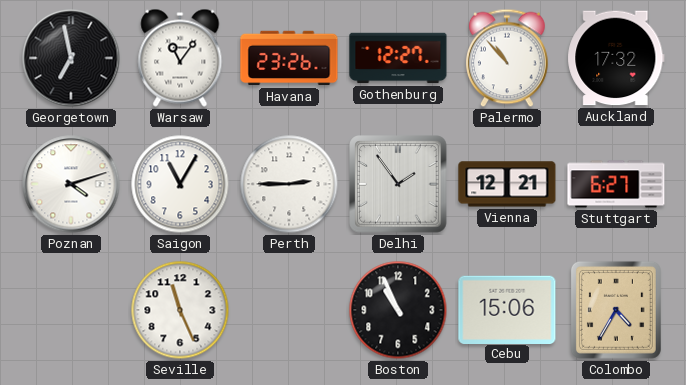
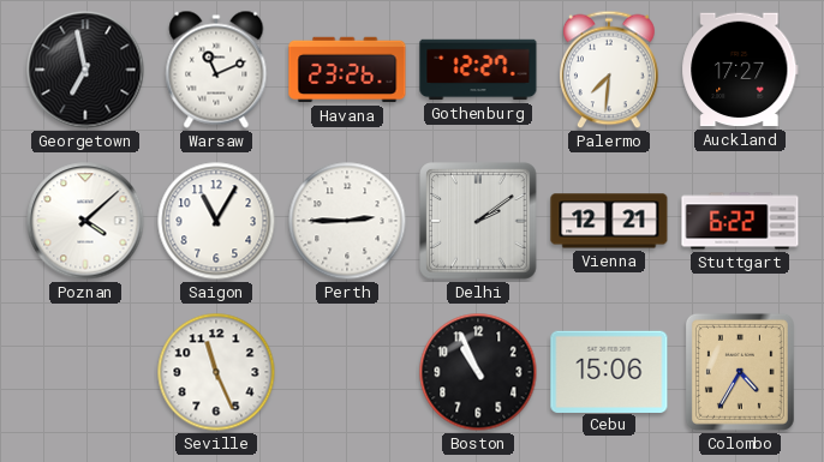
Warsaw: 11:06 -> 11:11
Palermo: 10:53 -> 7:31
Auckland: 17:32 -> 17:27
Poznan: 4:12 -> 4:08
Delhi: 1:54 -> 2:09
Stuttgart: 6:27 -> 6:22
